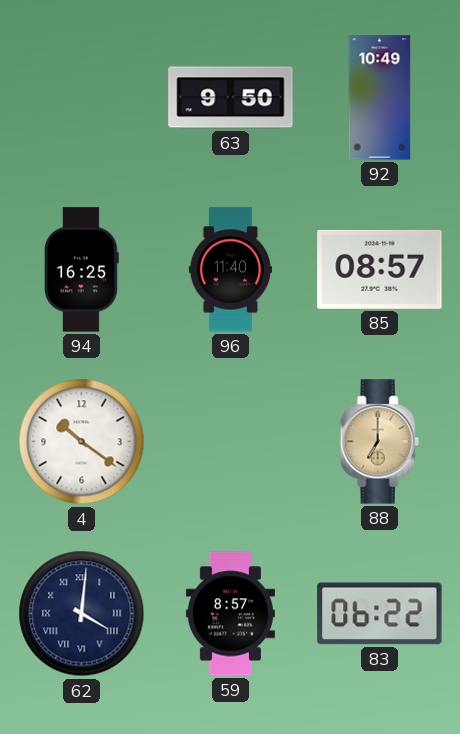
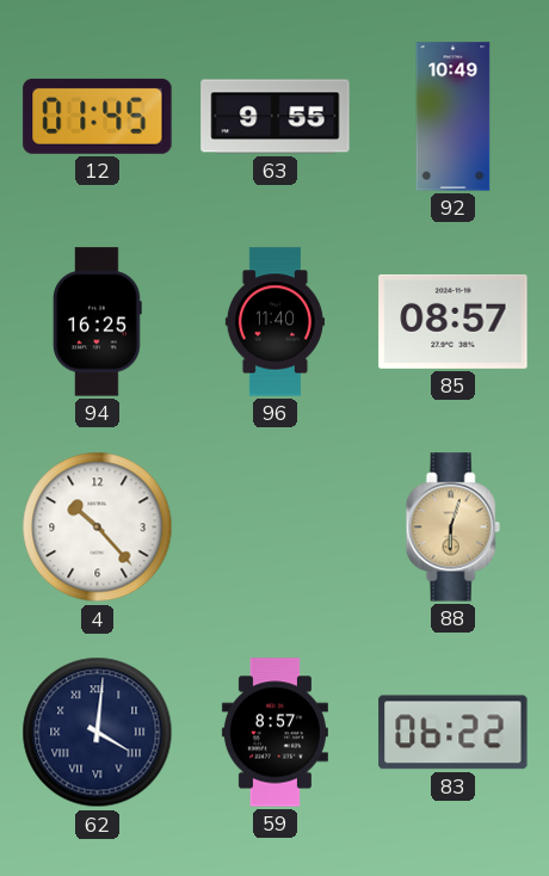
12: none -> 01:45
63: 9:50 -> 9:55
4: 10:21 -> 10:23
88: 7:00 -> 6:03
